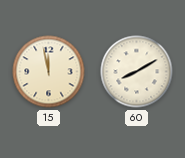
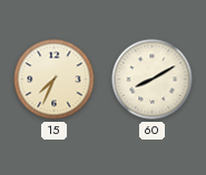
15: 11:58 -> 7:34
